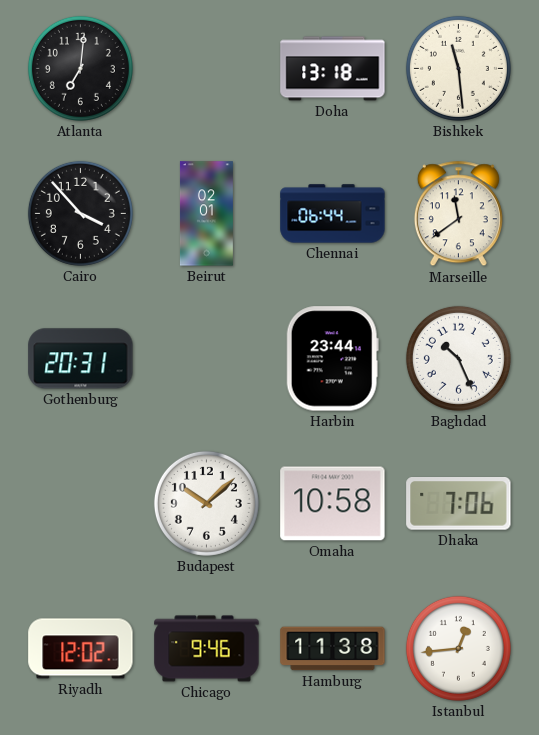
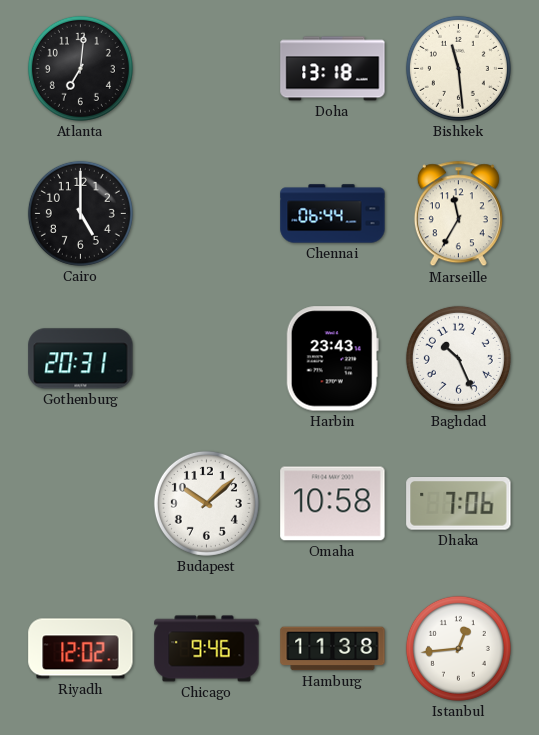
Cairo: 3:53 -> 5:00
Beirut: 02:01 -> none
Marseille: 11:39 -> 11:35
Harbin: 23:44 -> 23:43
